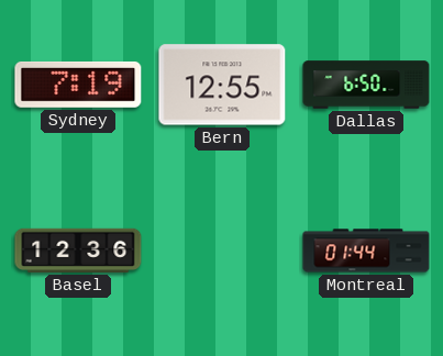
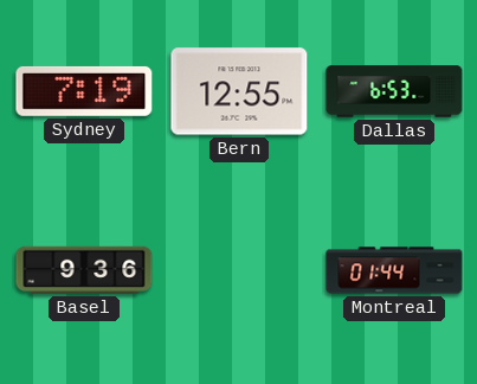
Dallas: 6:50 -> 6:53
Basel: 12:36 -> 9:36
